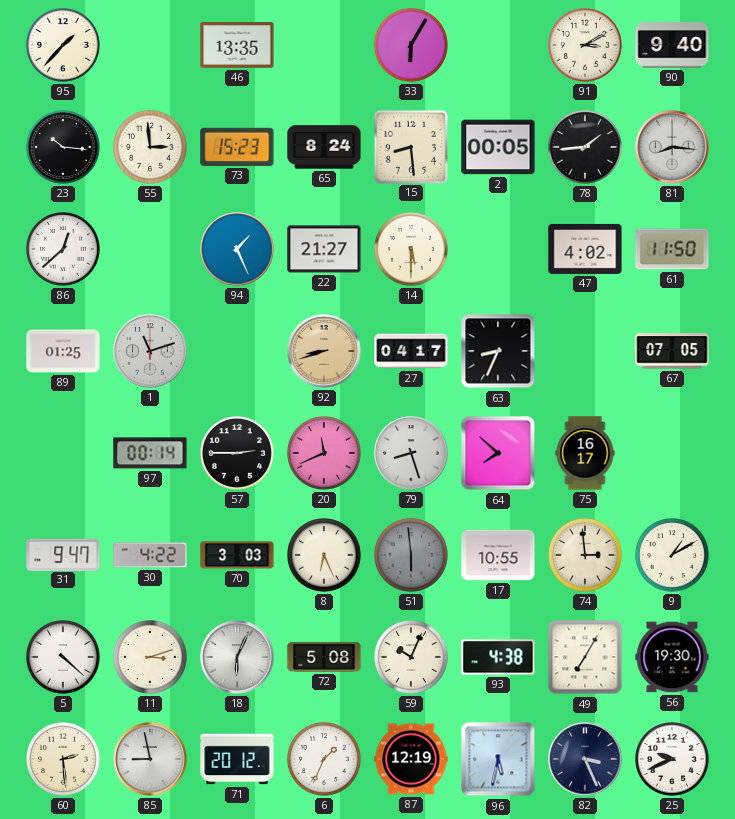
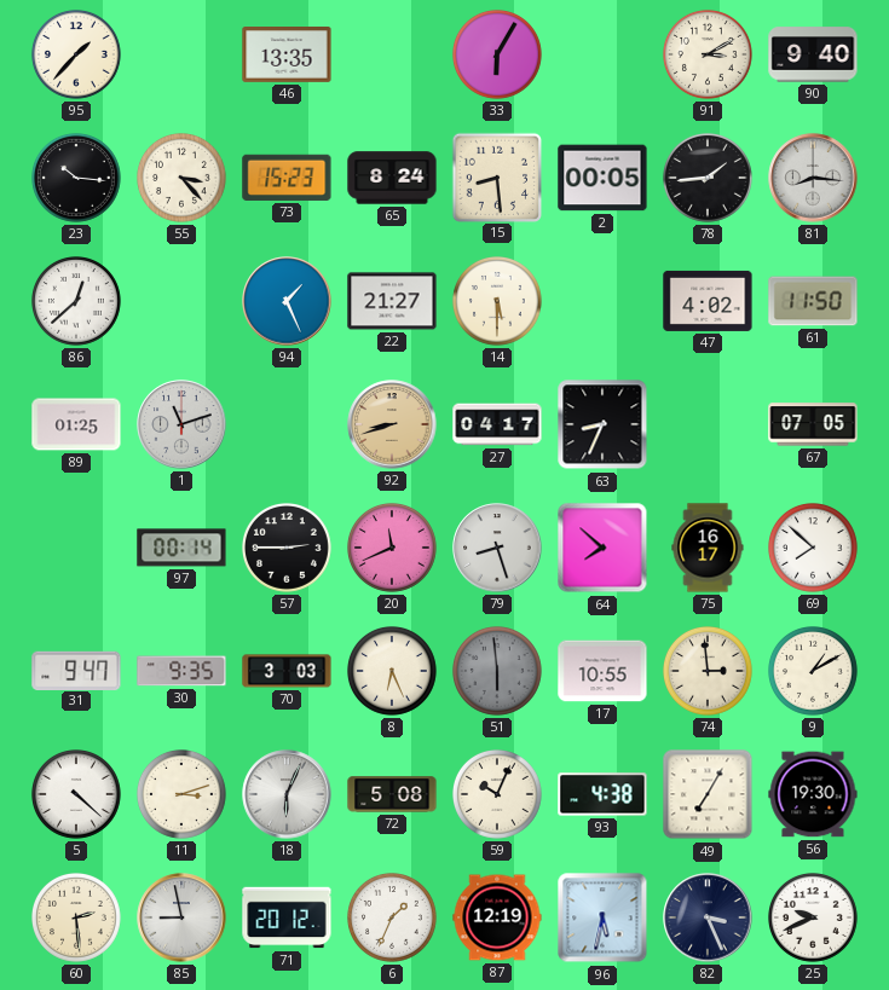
55: 2:59 -> 3:23
69: none -> 7:52
30: 4:22 -> 9:35
